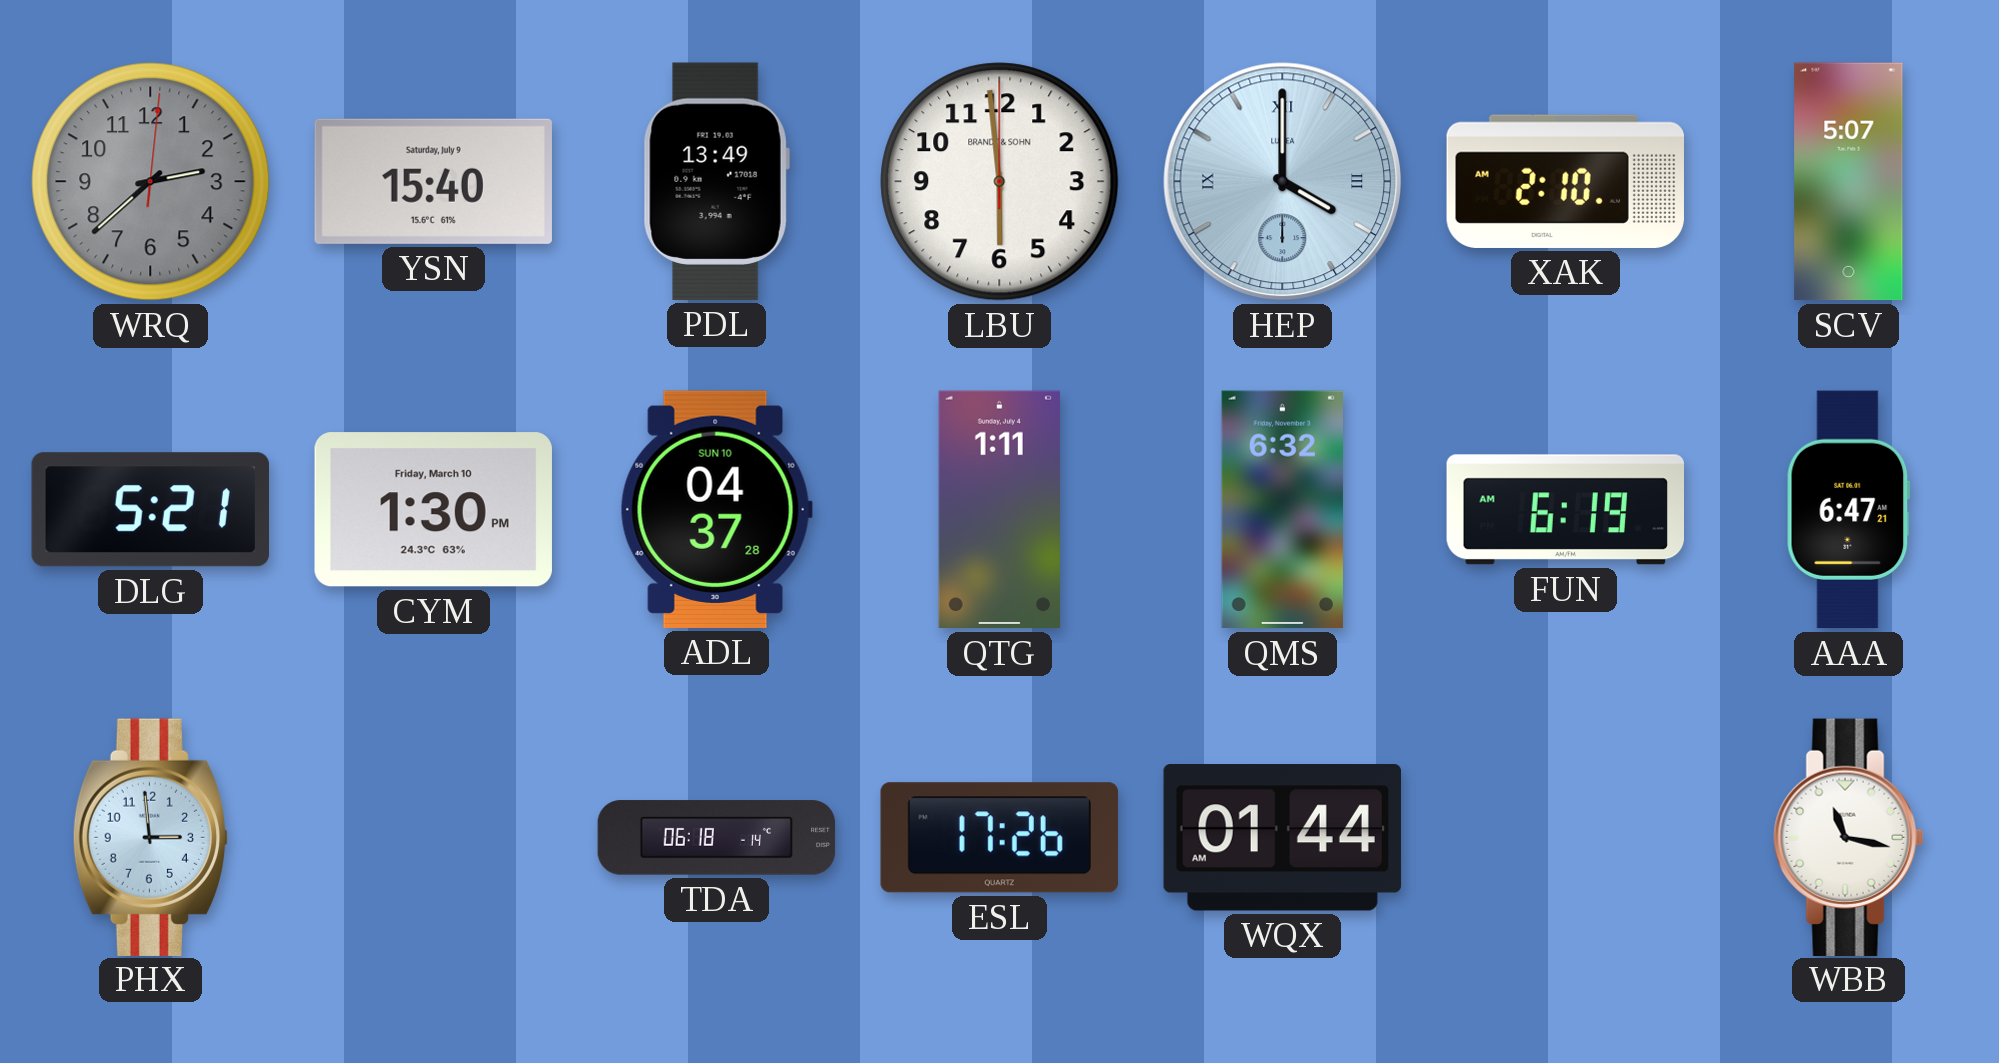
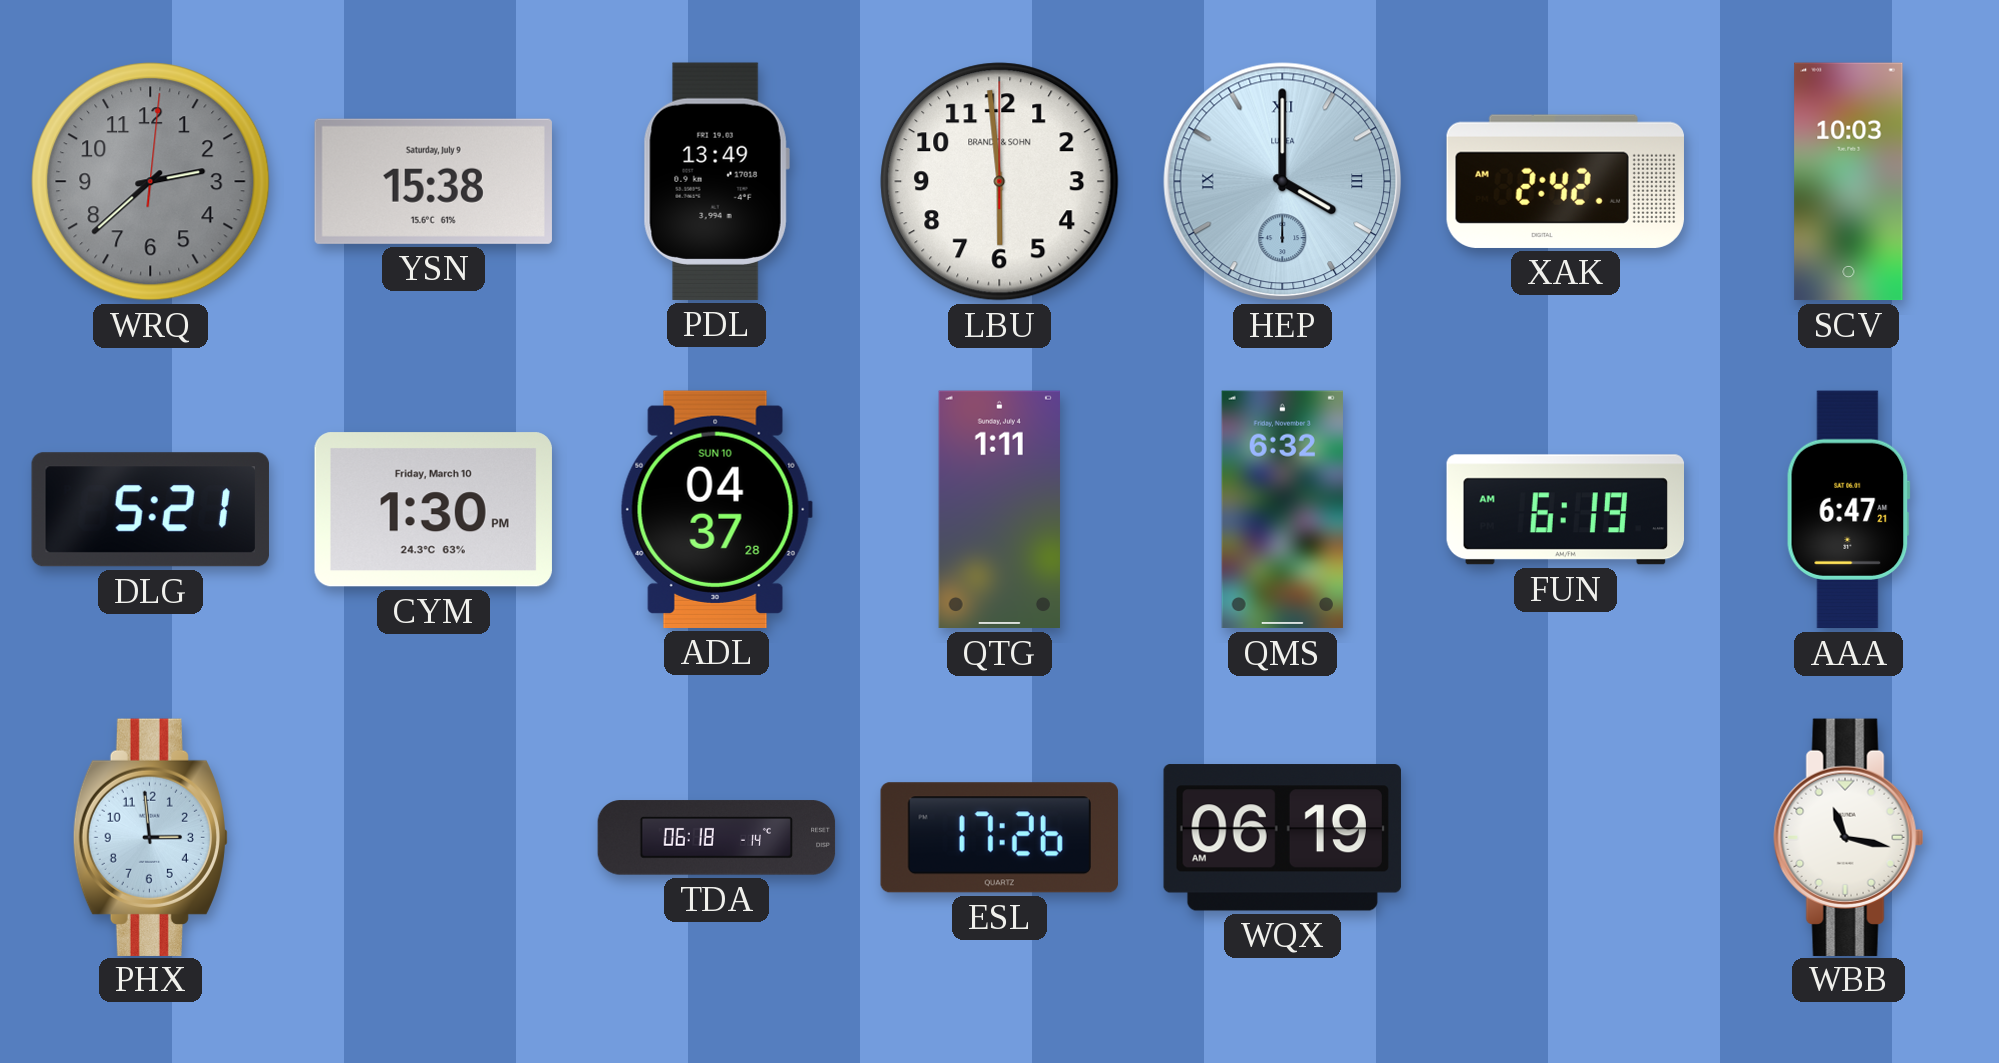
YSN: 15:40 -> 15:38
XAK: 2:10 -> 2:42
SCV: 5:07 -> 10:03
WQX: 01:44 -> 06:19
